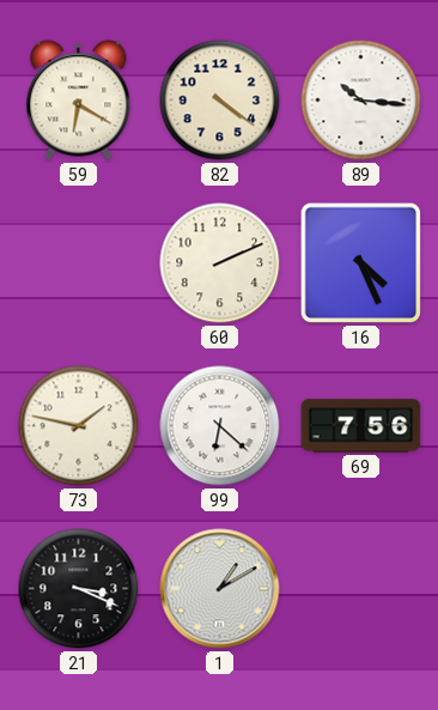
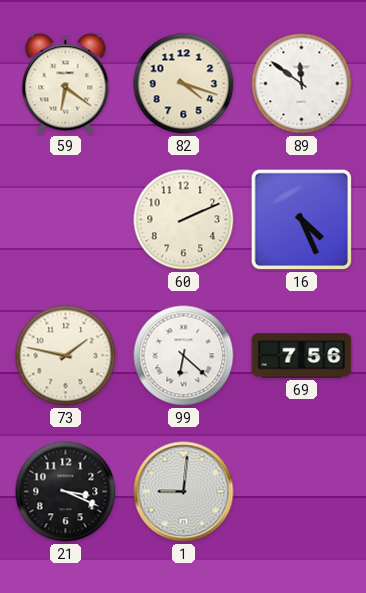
59: 6:20 -> 6:21
82: 4:21 -> 4:18
89: 10:16 -> 11:51
1: 1:10 -> 9:01
